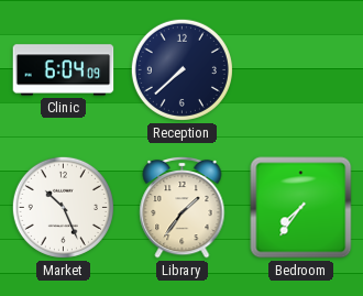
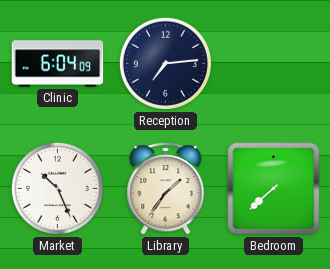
Reception: 7:38 -> 7:14
Bedroom: 7:36 -> 7:38
